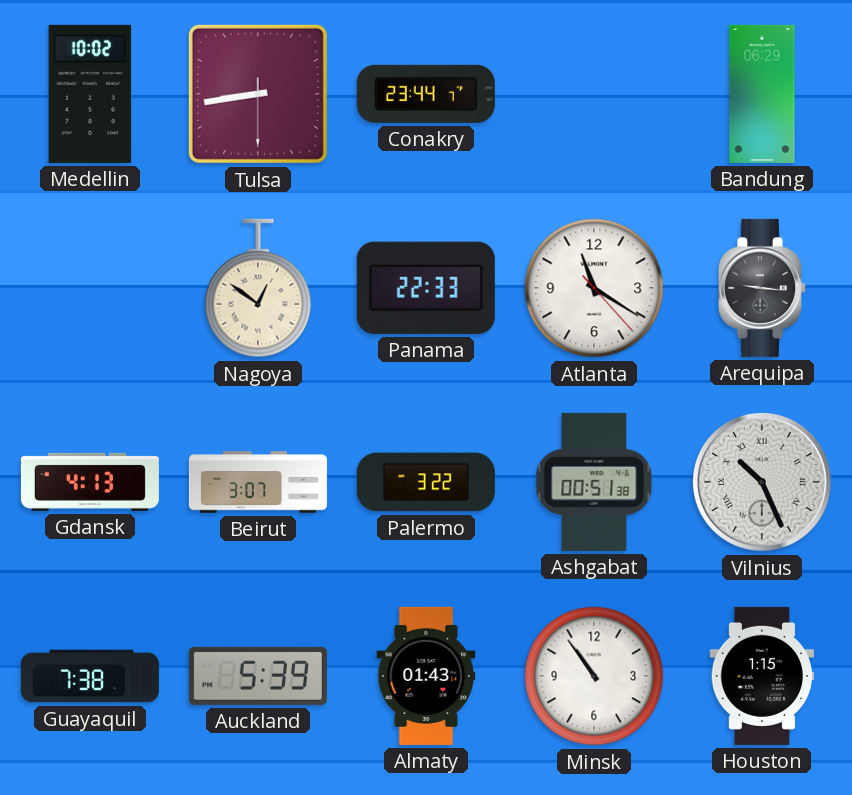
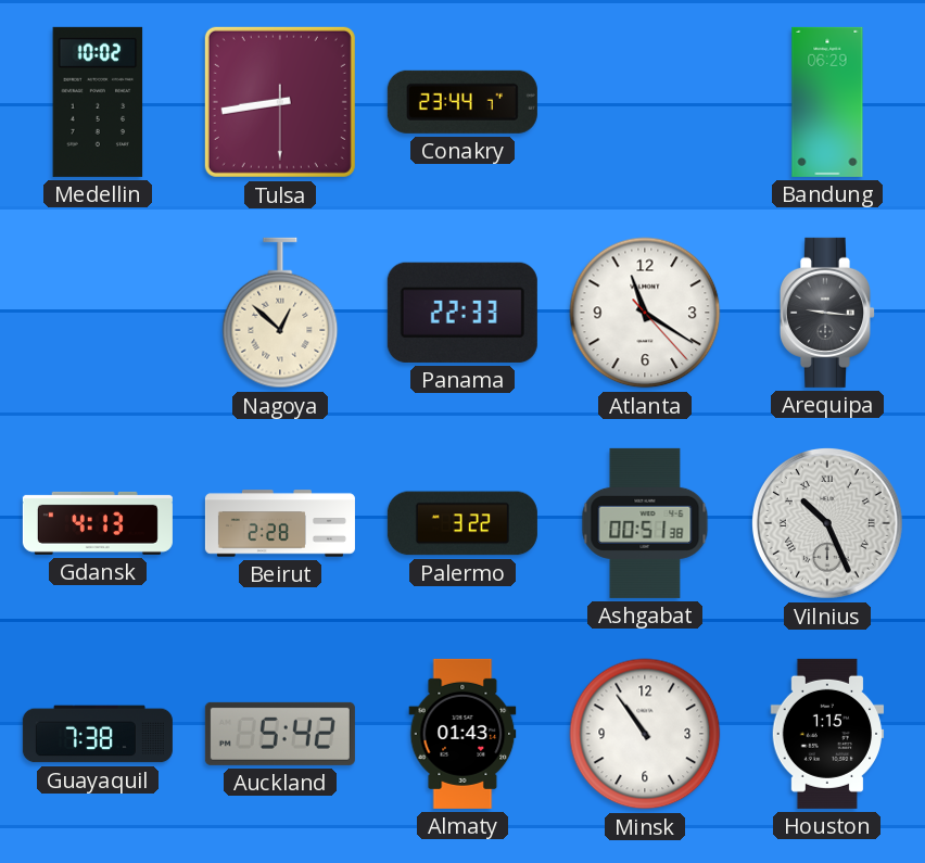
Nagoya: 12:51 -> 12:52
Beirut: 3:07 -> 2:28
Auckland: 5:39 -> 5:42
